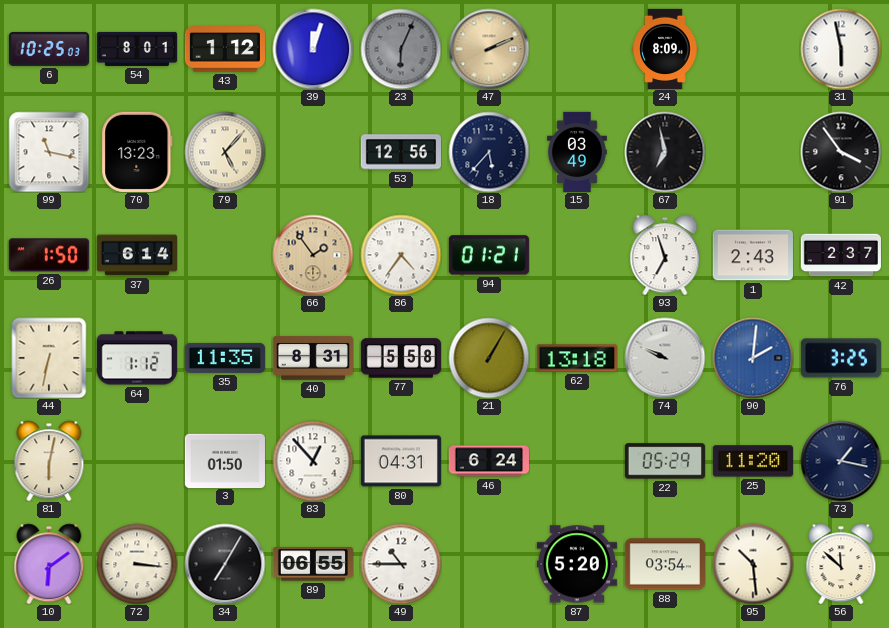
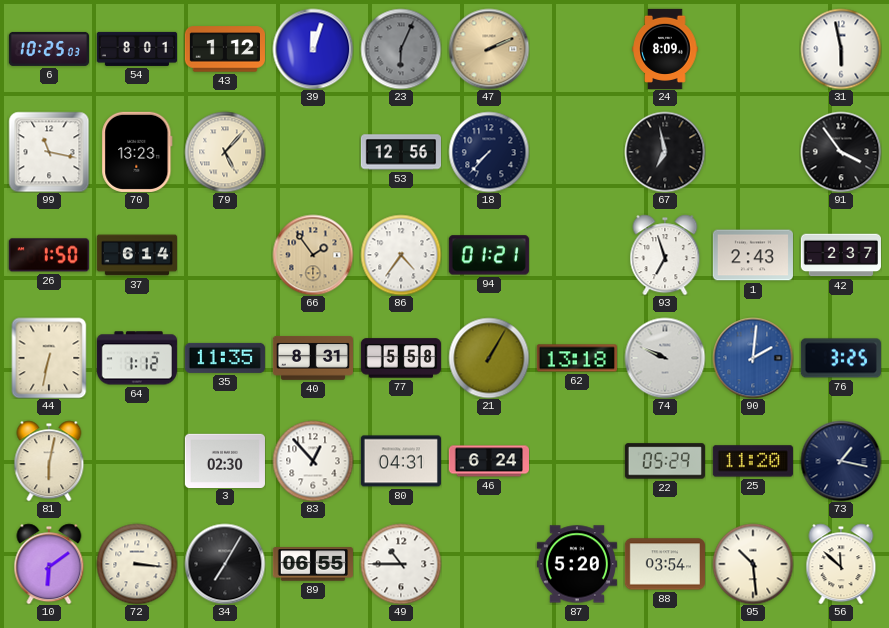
18: 5:37 -> 7:37
15: 03:49 -> none
3: 01:50 -> 02:30
